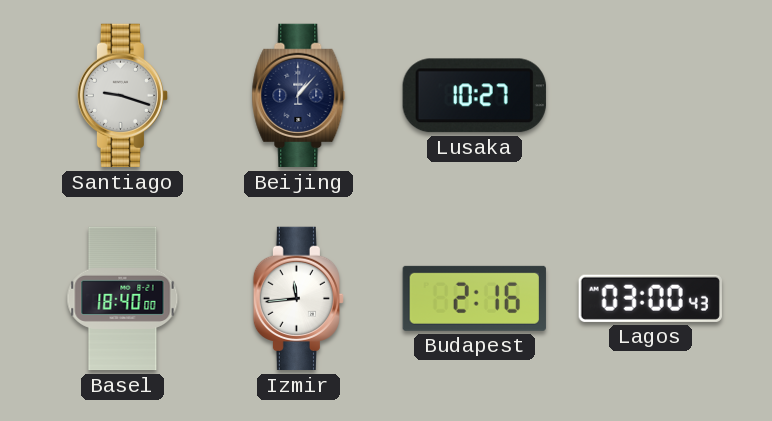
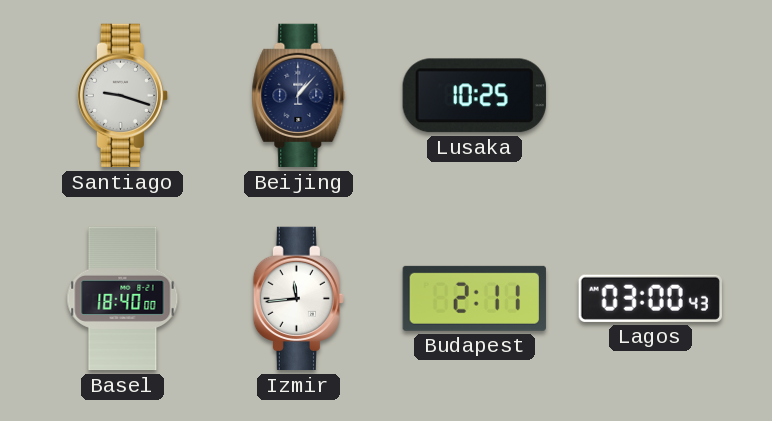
Lusaka: 10:27 -> 10:25
Budapest: 2:16 -> 2:11
